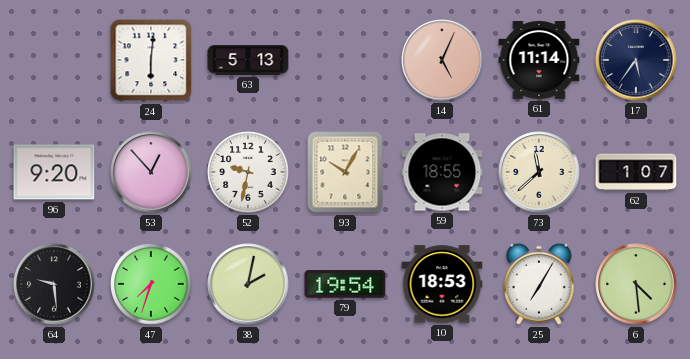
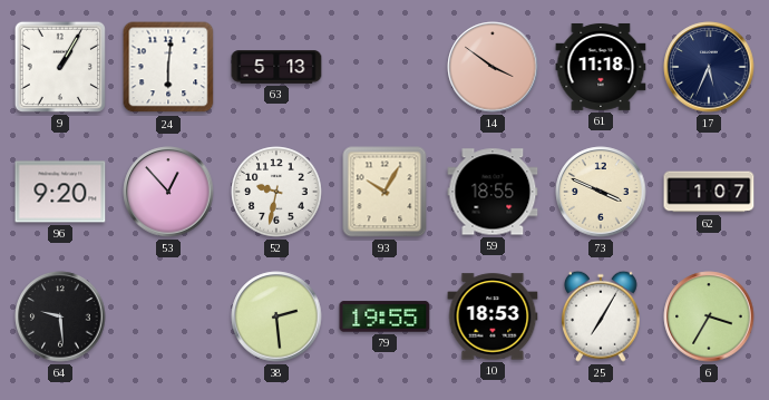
9: none -> 1:05
14: 5:04 -> 3:51
61: 11:14 -> 11:18
17: 5:36 -> 5:34
73: 11:38 -> 3:49
47: 7:33 -> none
38: 2:02 -> 2:29
79: 19:54 -> 19:55
6: 4:29 -> 3:35
